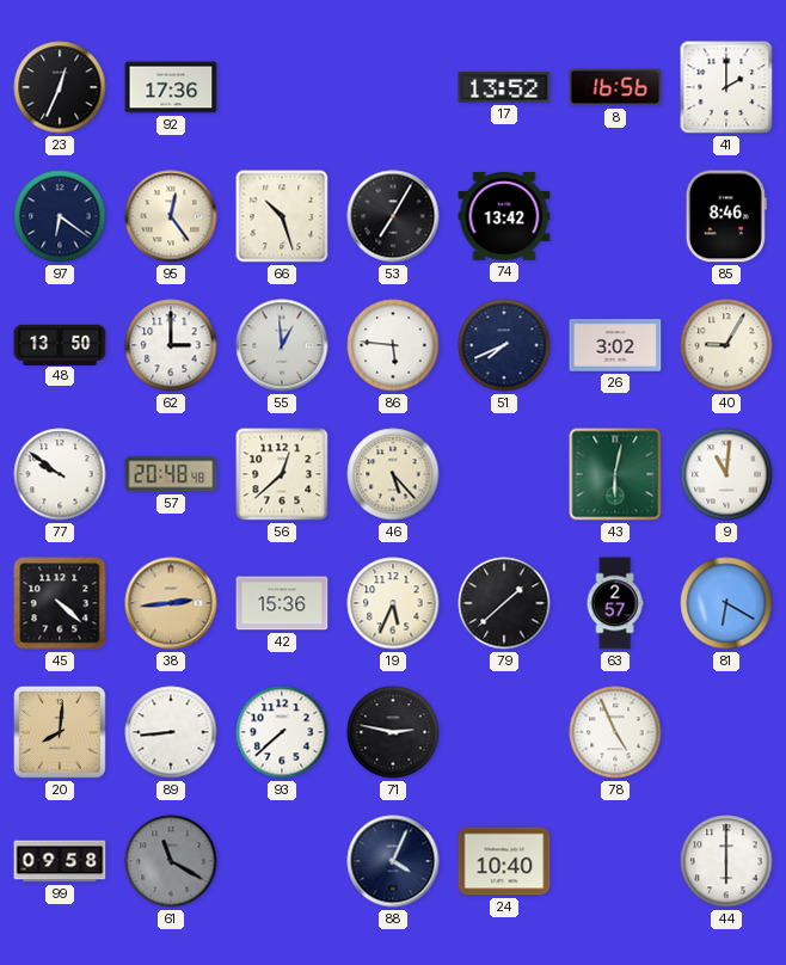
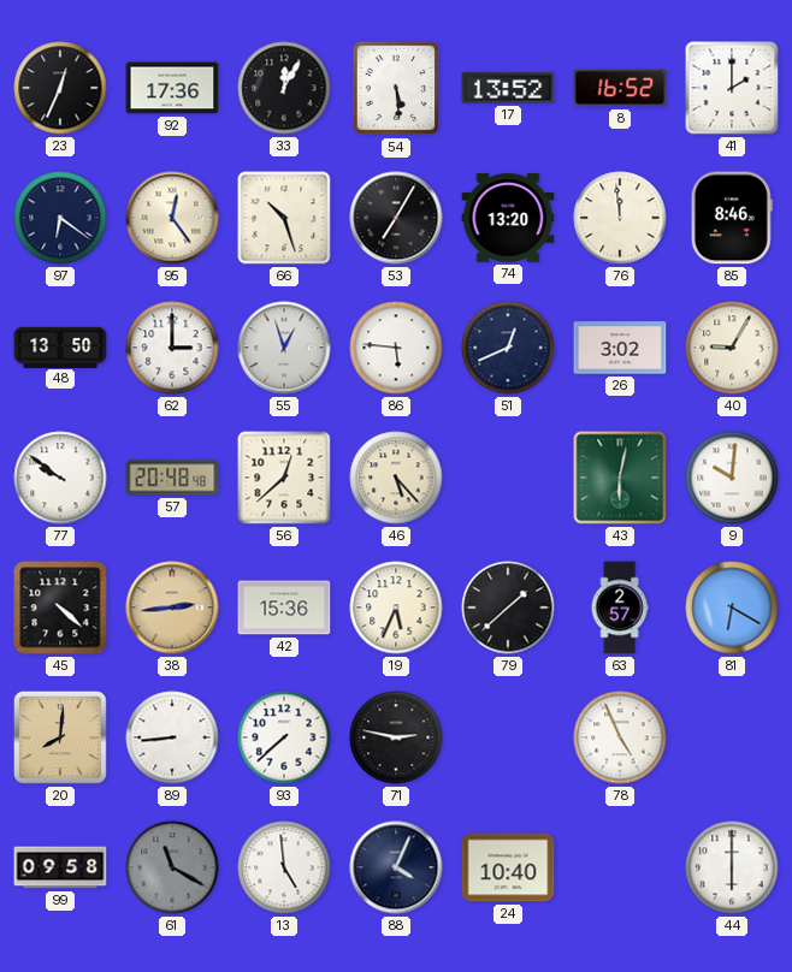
33: none -> 12:05
54: none -> 5:29
8: 16:56 -> 16:52
74: 13:42 -> 13:20
76: none -> 11:59
55: 12:59 -> 12:57
51: 7:41 -> 12:41
9: 11:01 -> 10:01
13: none -> 4:59
